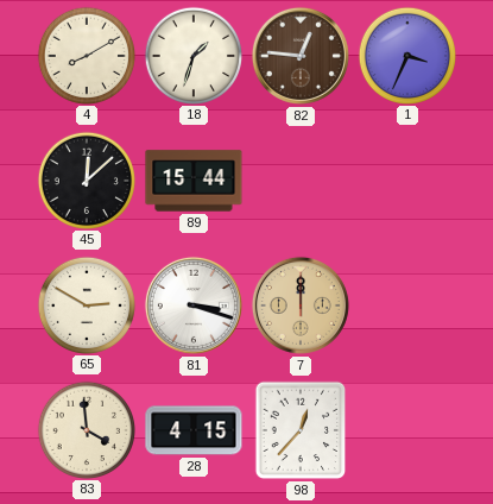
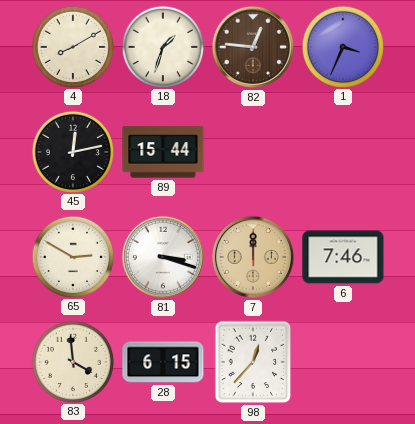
45: 12:08 -> 12:13
6: none -> 7:46
28: 4:15 -> 6:15
